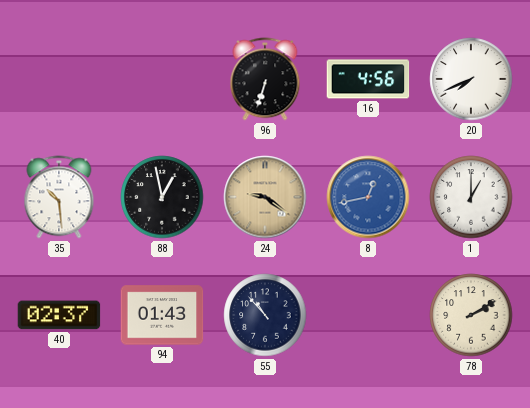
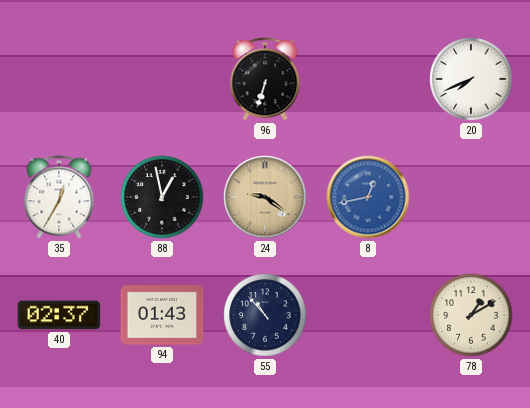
16: 4:56 -> none
35: 10:29 -> 12:35
1: 1:00 -> none
78: 2:10 -> 1:10
